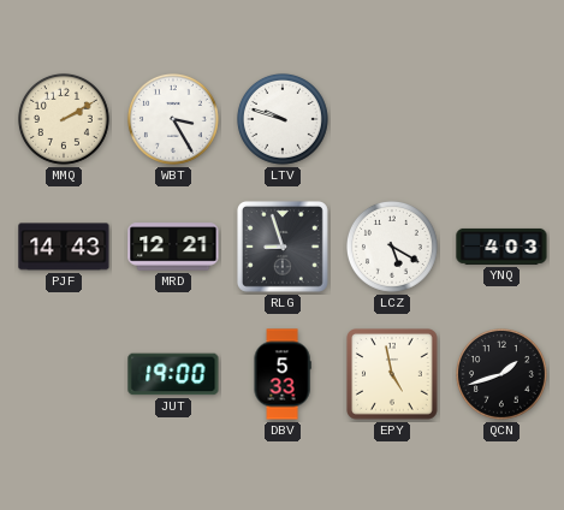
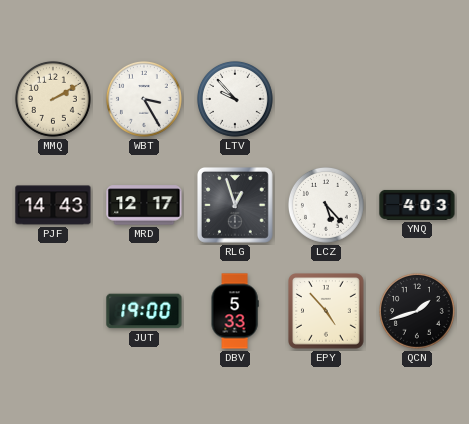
LTV: 9:48 -> 9:53
MRD: 12:21 -> 12:17
RLG: 8:57 -> 12:57
LCZ: 5:20 -> 5:23
EPY: 4:58 -> 4:53
